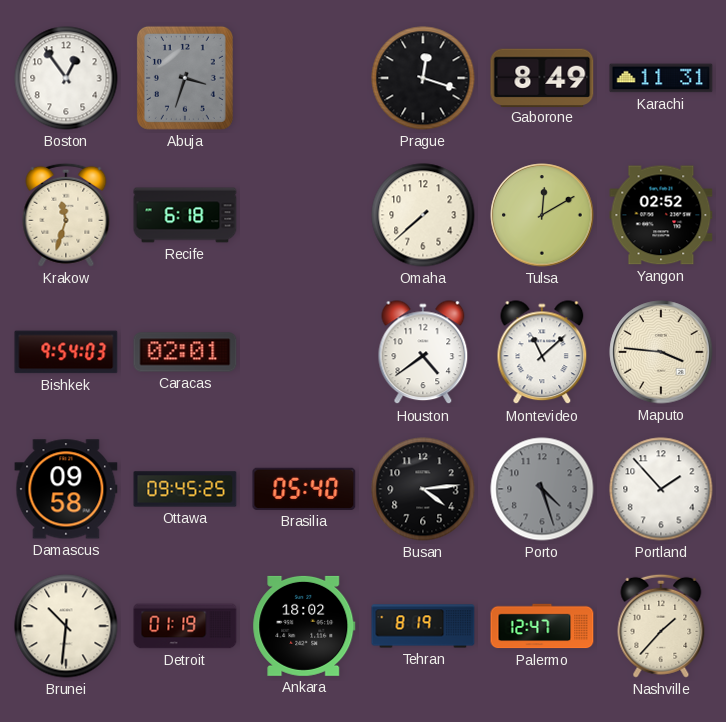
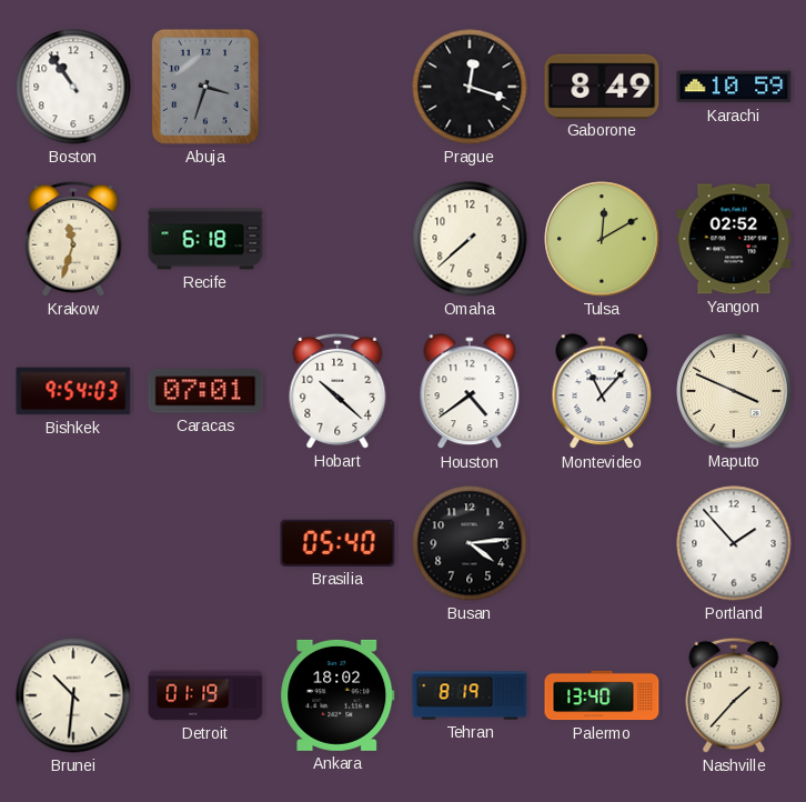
Boston: 12:54 -> 10:54
Karachi: 11:31 -> 10:59
Caracas: 02:01 -> 07:01
Hobart: none -> 10:22
Montevideo: 11:08 -> 11:07
Maputo: 3:46 -> 3:49
Damascus: 09:58 -> none
Ottawa: 09:45 -> none
Porto: 4:27 -> none
Palermo: 12:47 -> 13:40
